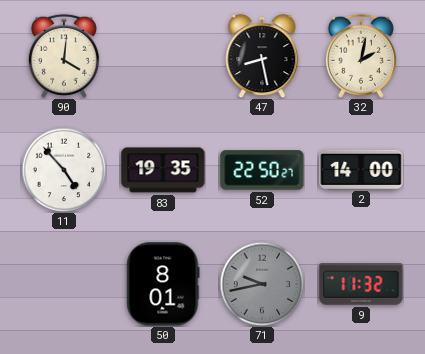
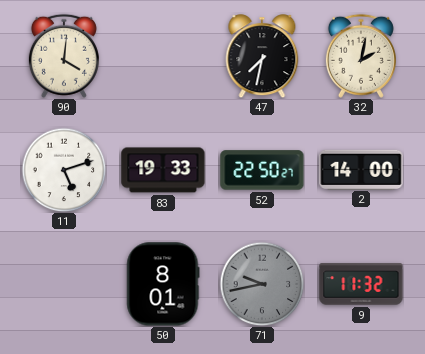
47: 8:28 -> 7:32
11: 4:53 -> 5:12
83: 19:35 -> 19:33
